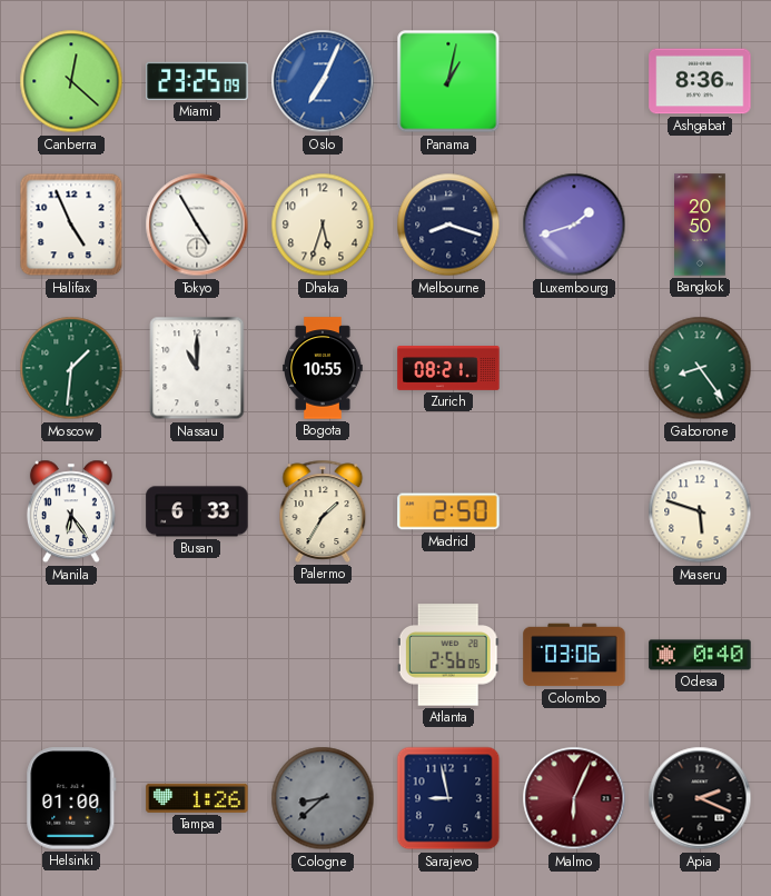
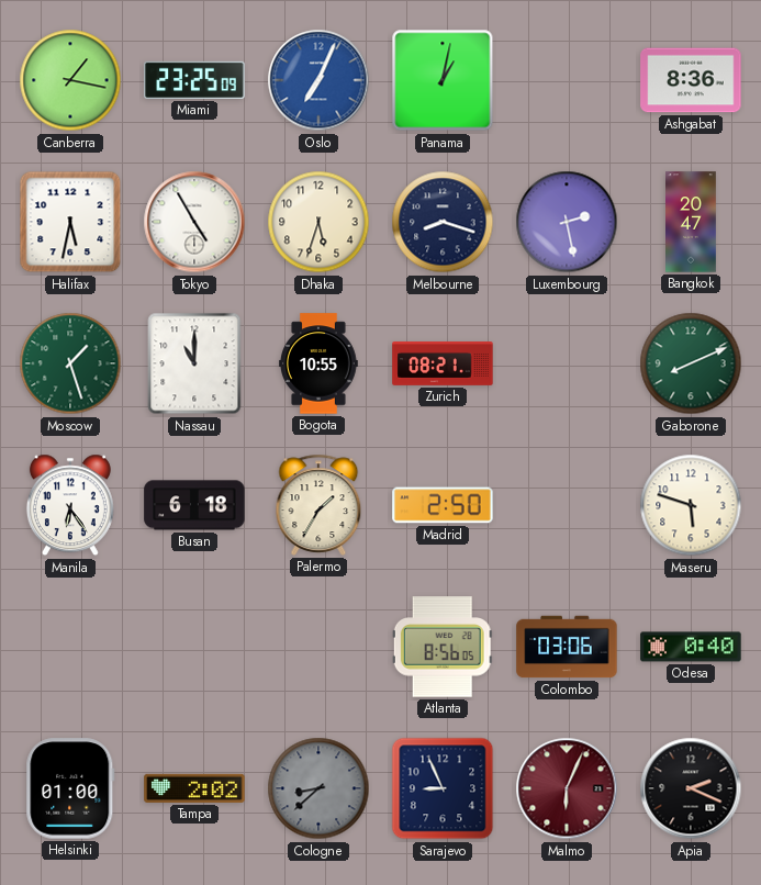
Canberra: 12:22 -> 1:17
Halifax: 4:56 -> 5:32
Luxembourg: 1:42 -> 2:28
Bangkok: 20:50 -> 20:47
Moscow: 1:31 -> 1:27
Gaborone: 8:24 -> 8:11
Busan: 6:33 -> 6:18
Atlanta: 2:56 -> 8:56
Tampa: 1:26 -> 2:02
Sarajevo: 8:58 -> 8:56
